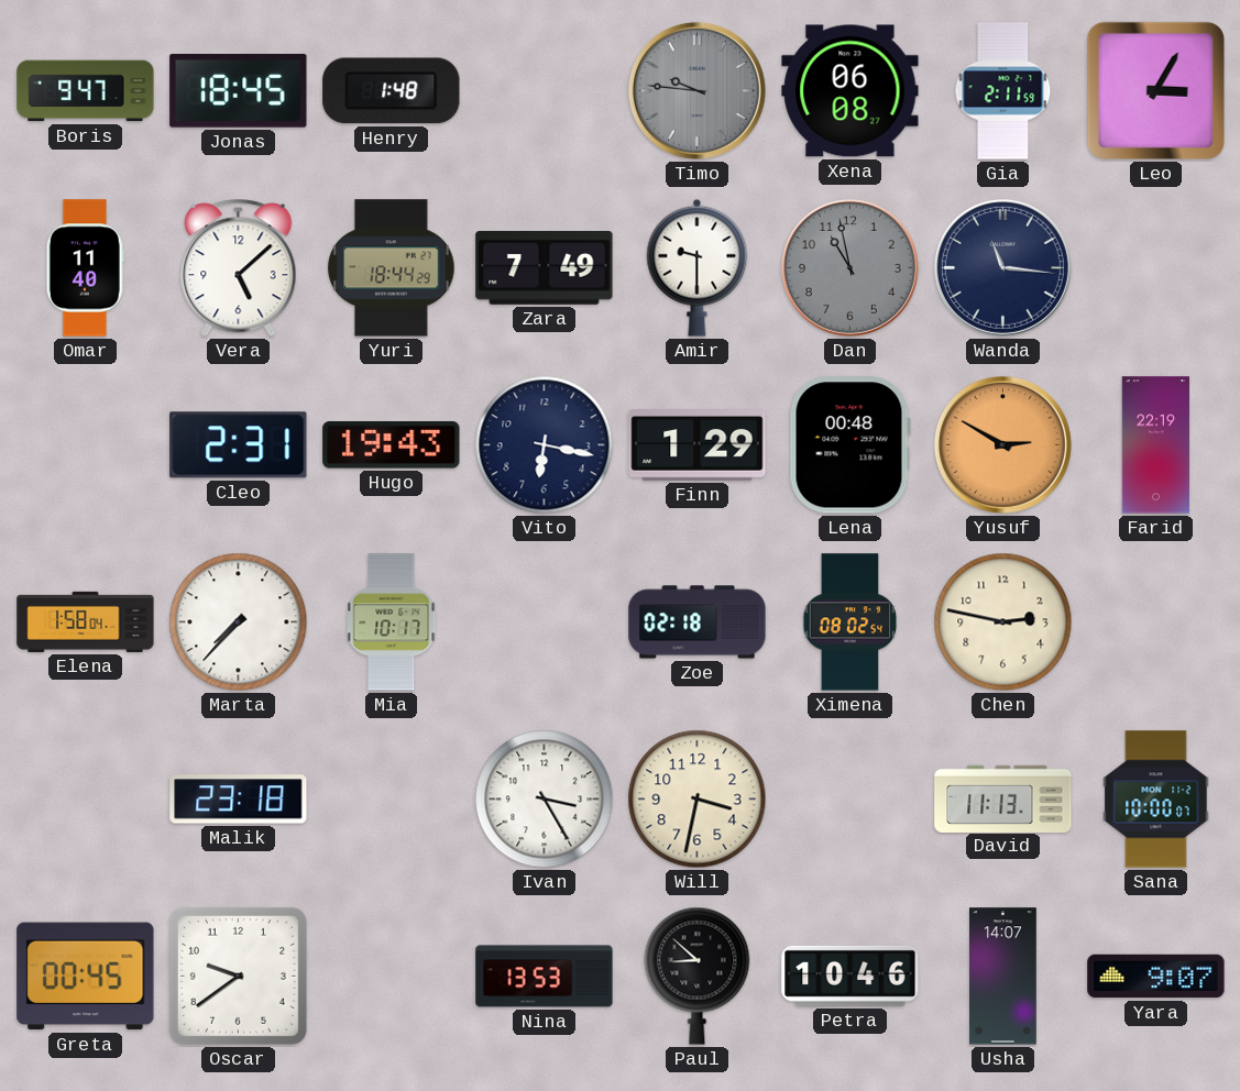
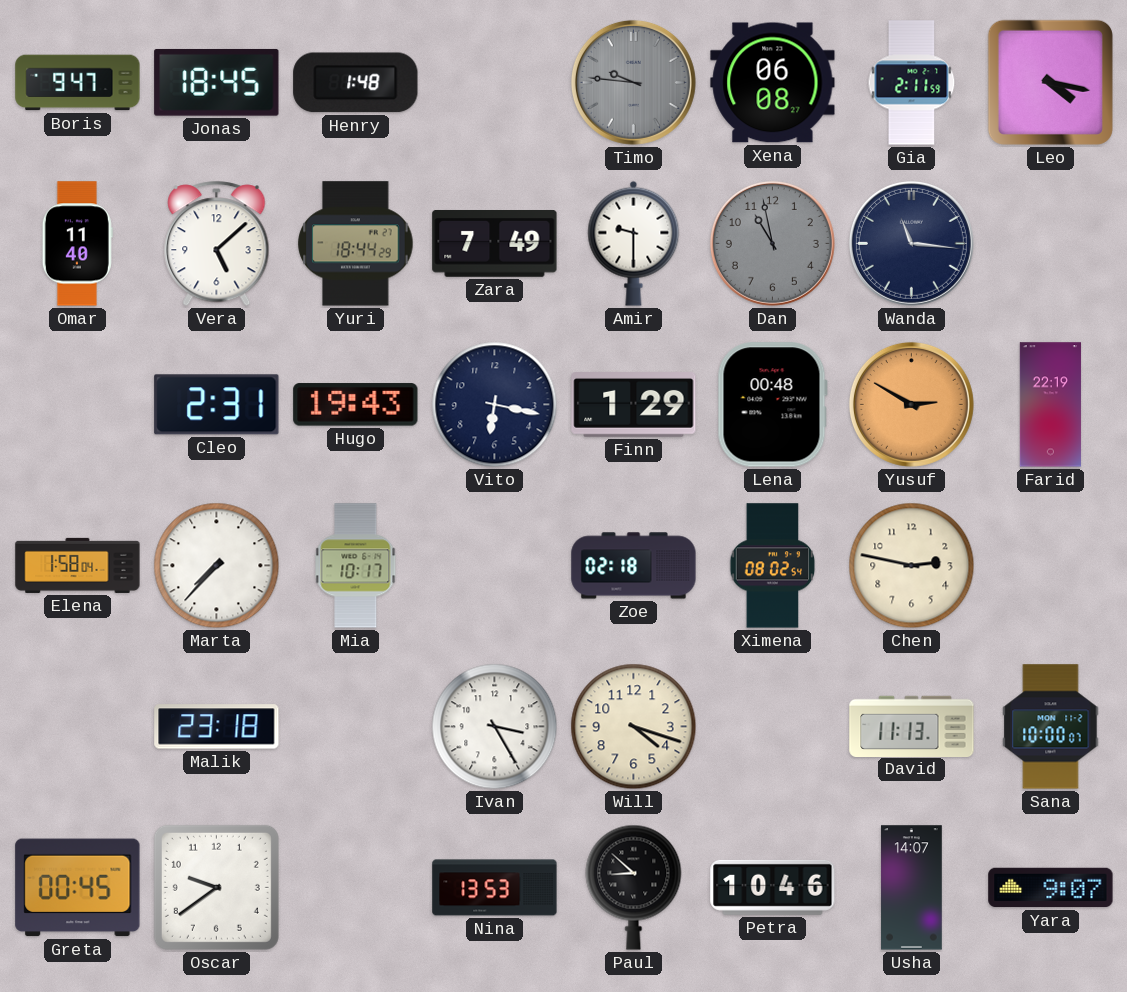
Leo: 3:05 -> 4:17
Will: 3:32 -> 4:18
